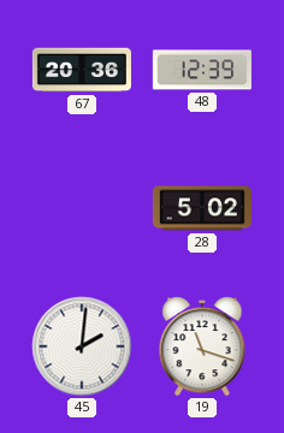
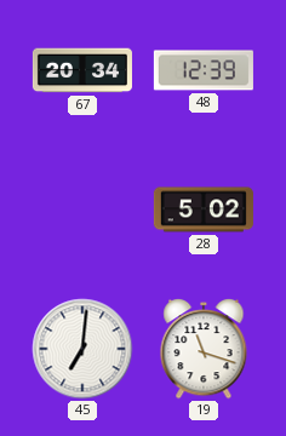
67: 20:36 -> 20:34
45: 2:01 -> 7:01
